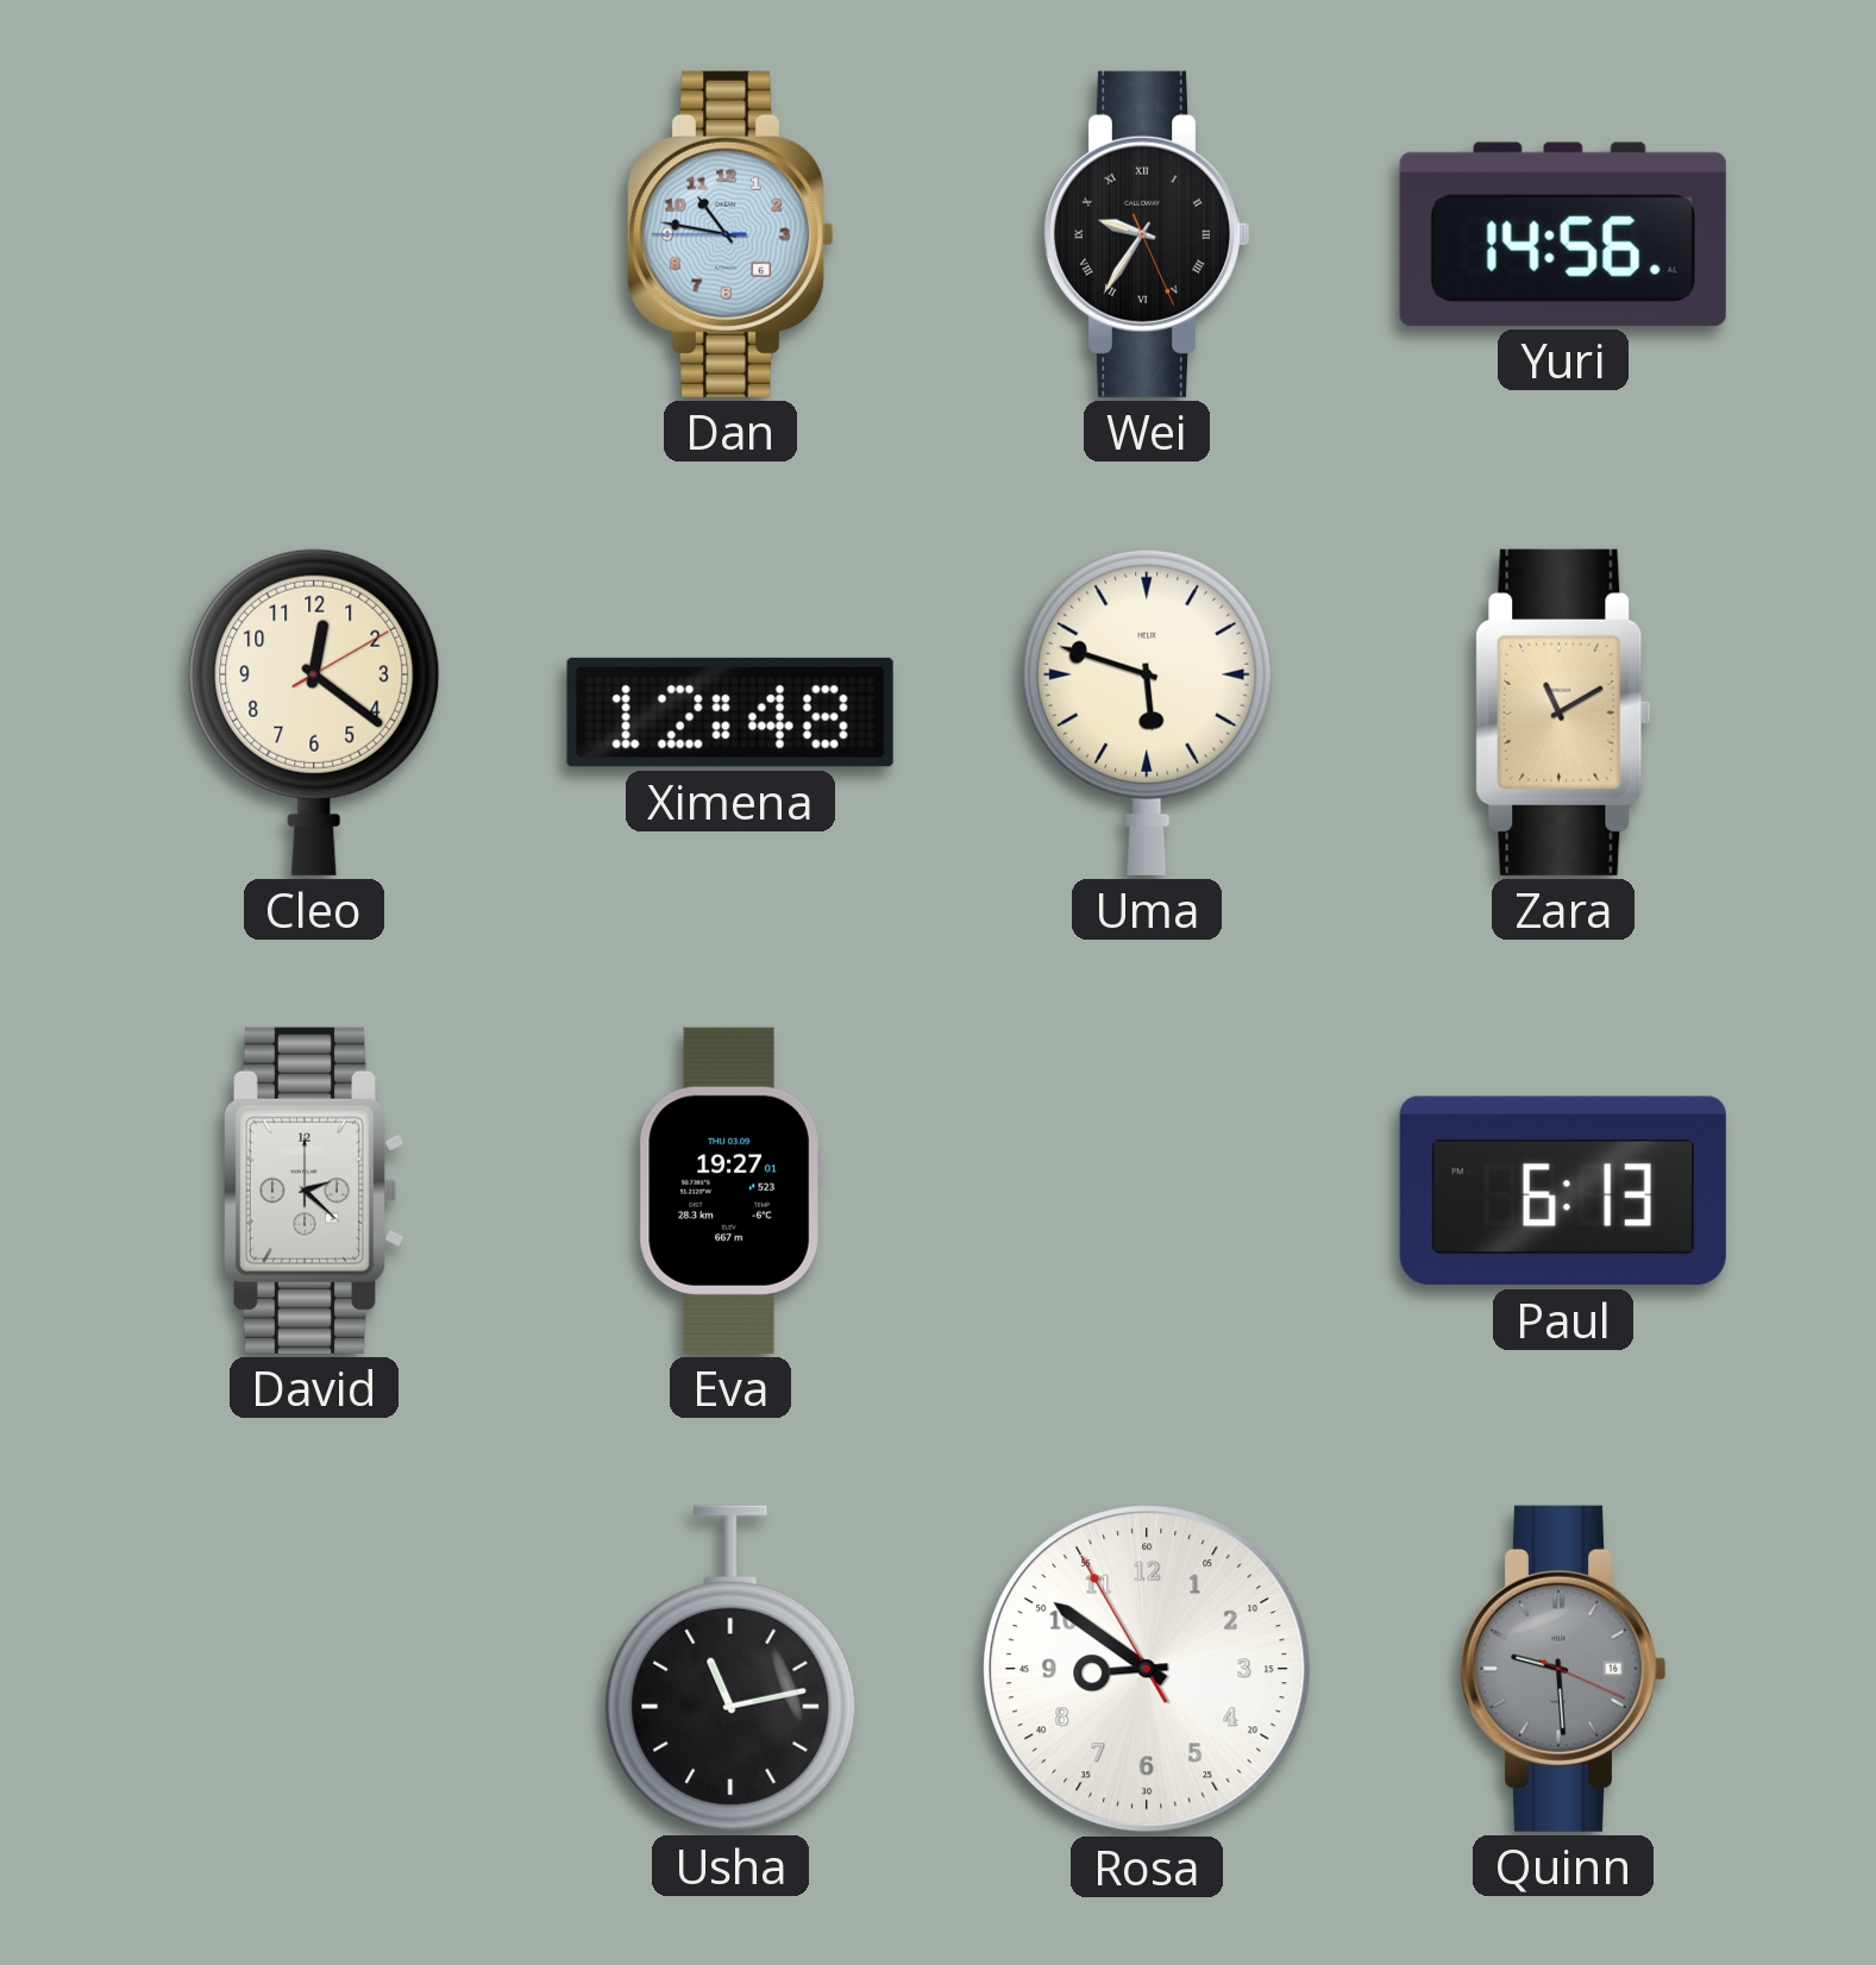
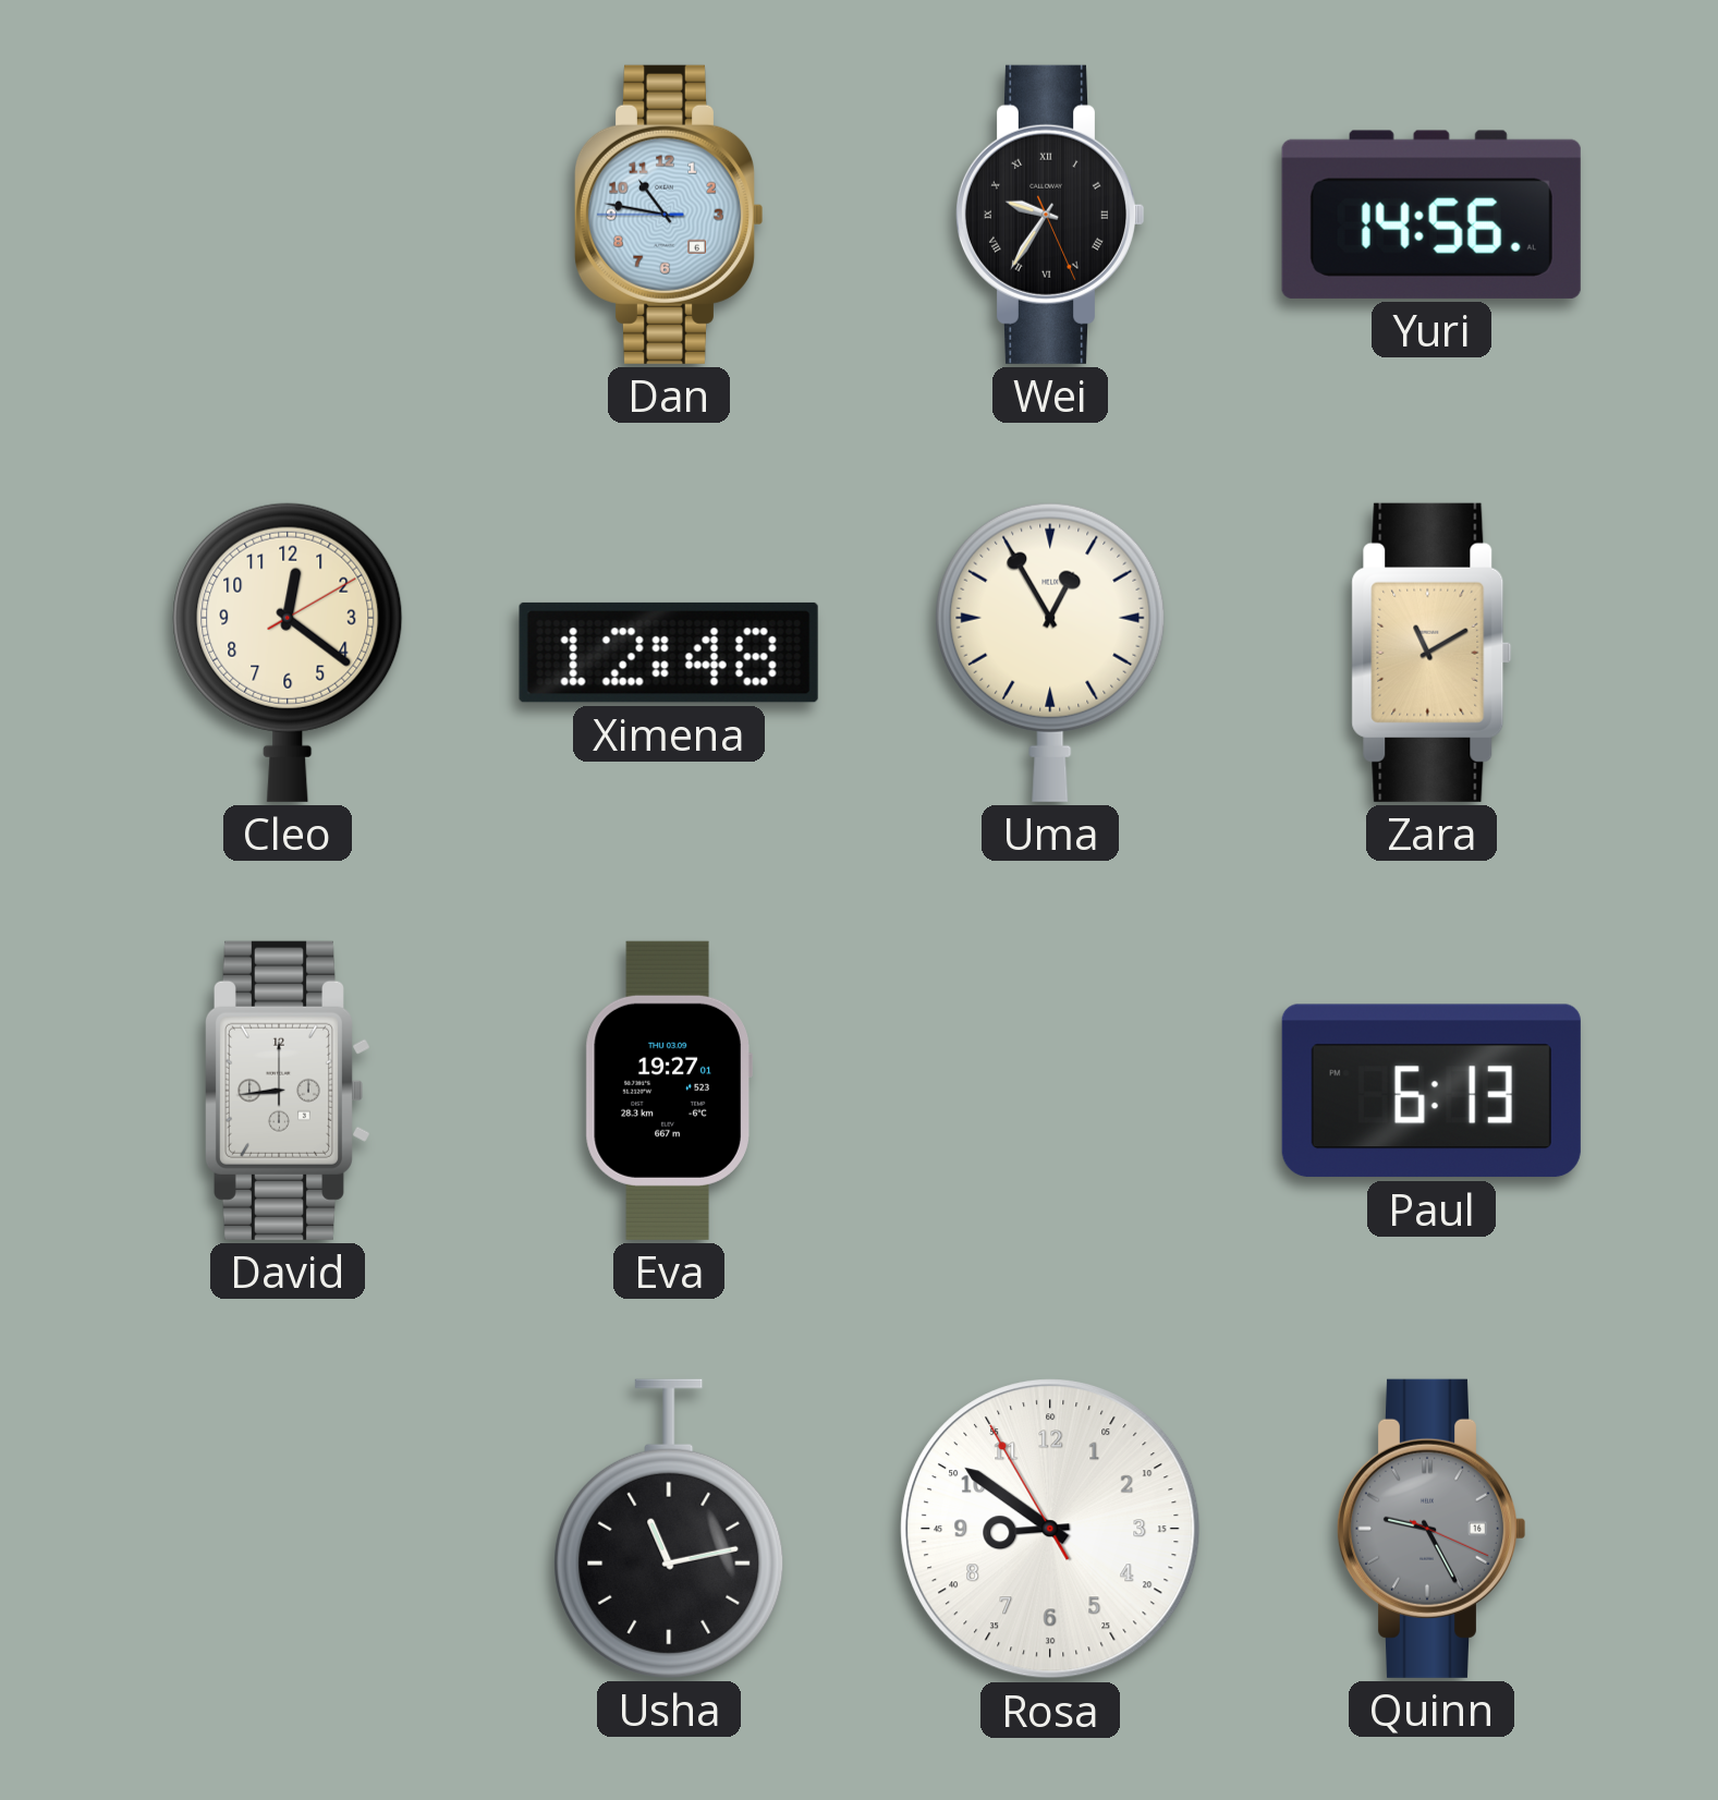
Uma: 5:48 -> 12:55
David: 2:22 -> 8:44
Quinn: 9:29 -> 9:25
